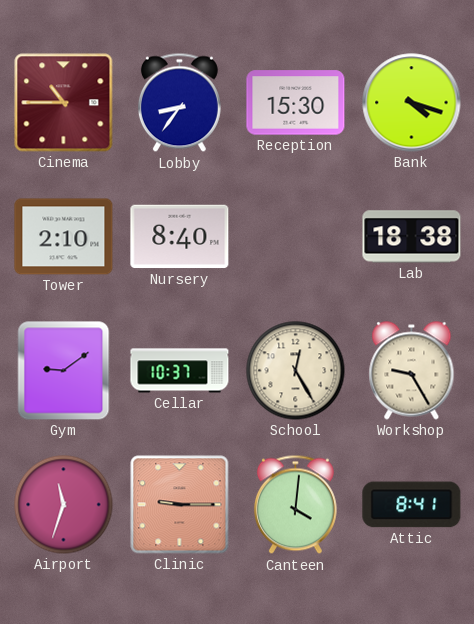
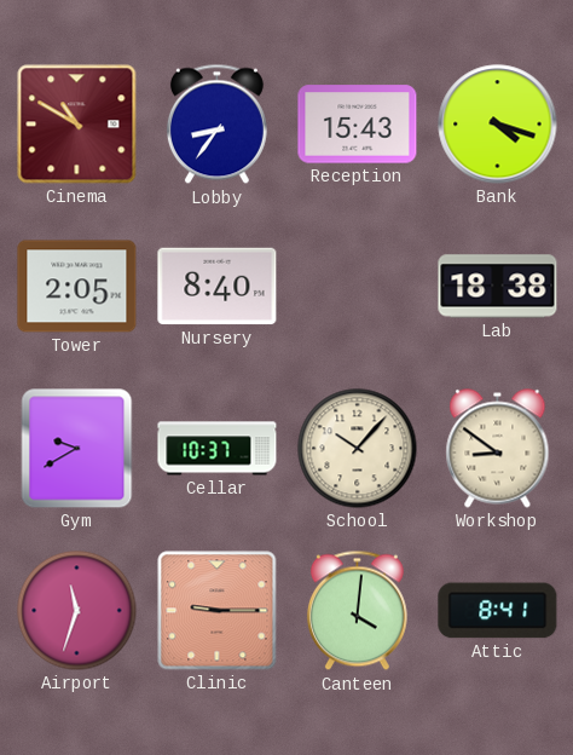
Cinema: 10:45 -> 10:50
Reception: 15:30 -> 15:43
Tower: 2:10 -> 2:05
Gym: 9:09 -> 9:40
School: 12:25 -> 10:07
Workshop: 9:25 -> 8:51
